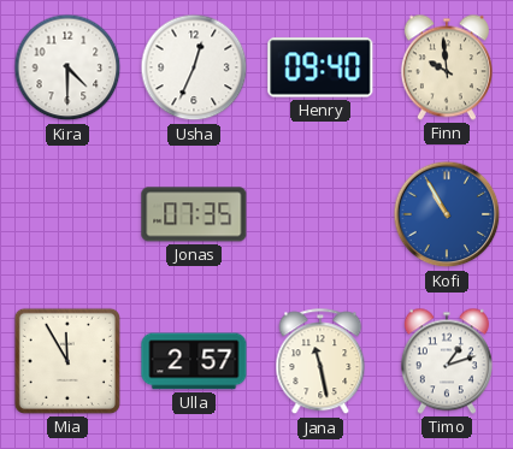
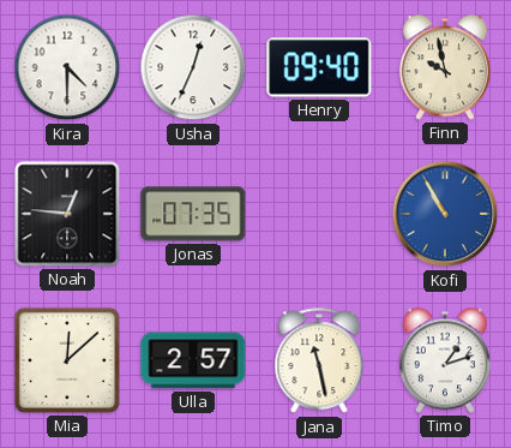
Finn: 9:59 -> 9:58
Noah: none -> 12:46
Mia: 11:55 -> 12:08
